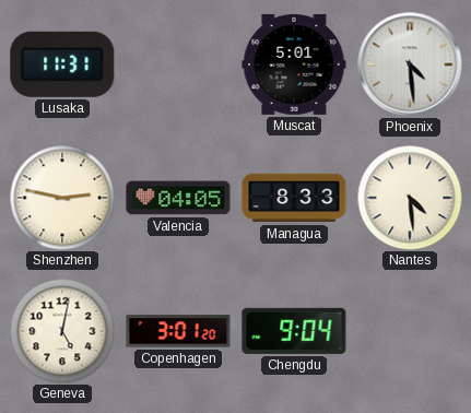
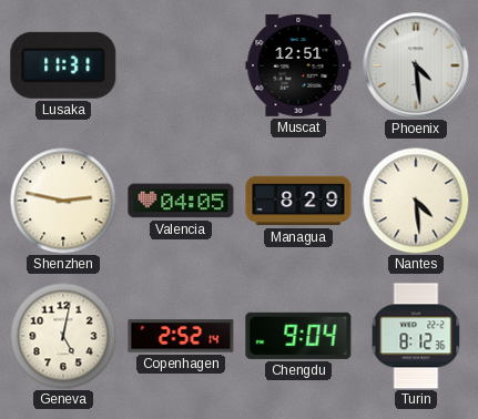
Muscat: 5:01 -> 12:51
Managua: 8:33 -> 8:29
Copenhagen: 3:01 -> 2:52
Turin: none -> 8:12
